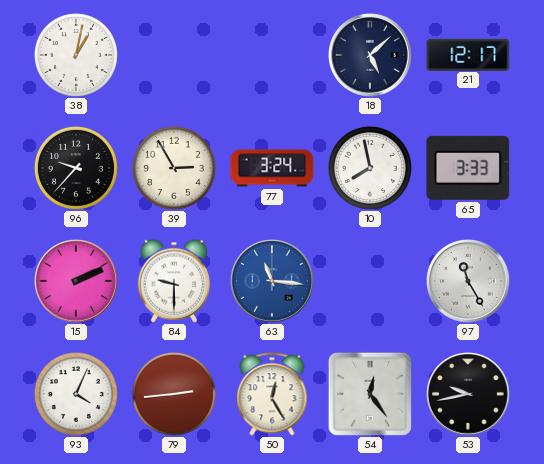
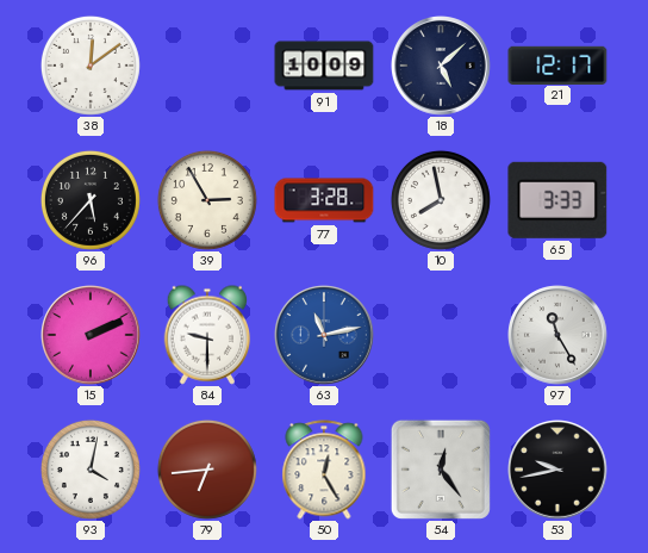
38: 1:02 -> 12:09
91: none -> 10:09
96: 9:37 -> 5:37
77: 3:24 -> 3:28
63: 11:16 -> 11:13
93: 4:04 -> 4:02
79: 2:44 -> 6:44
